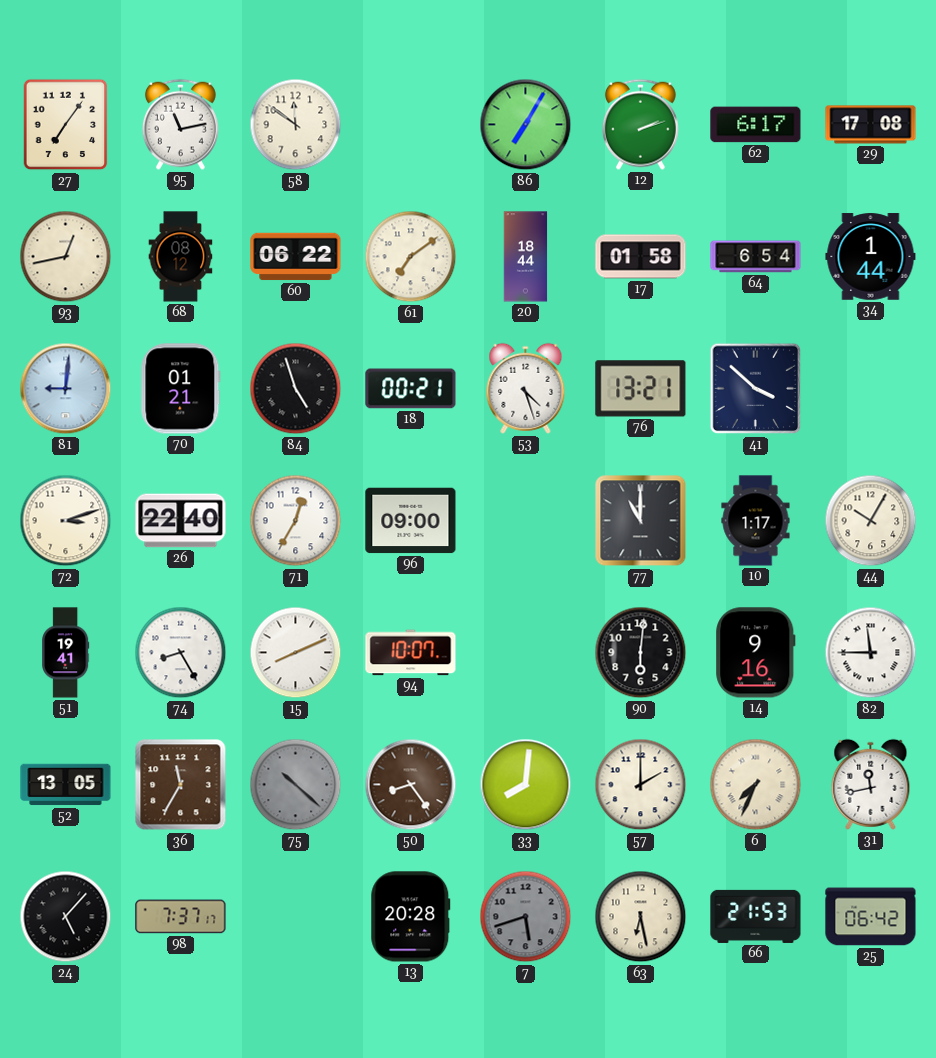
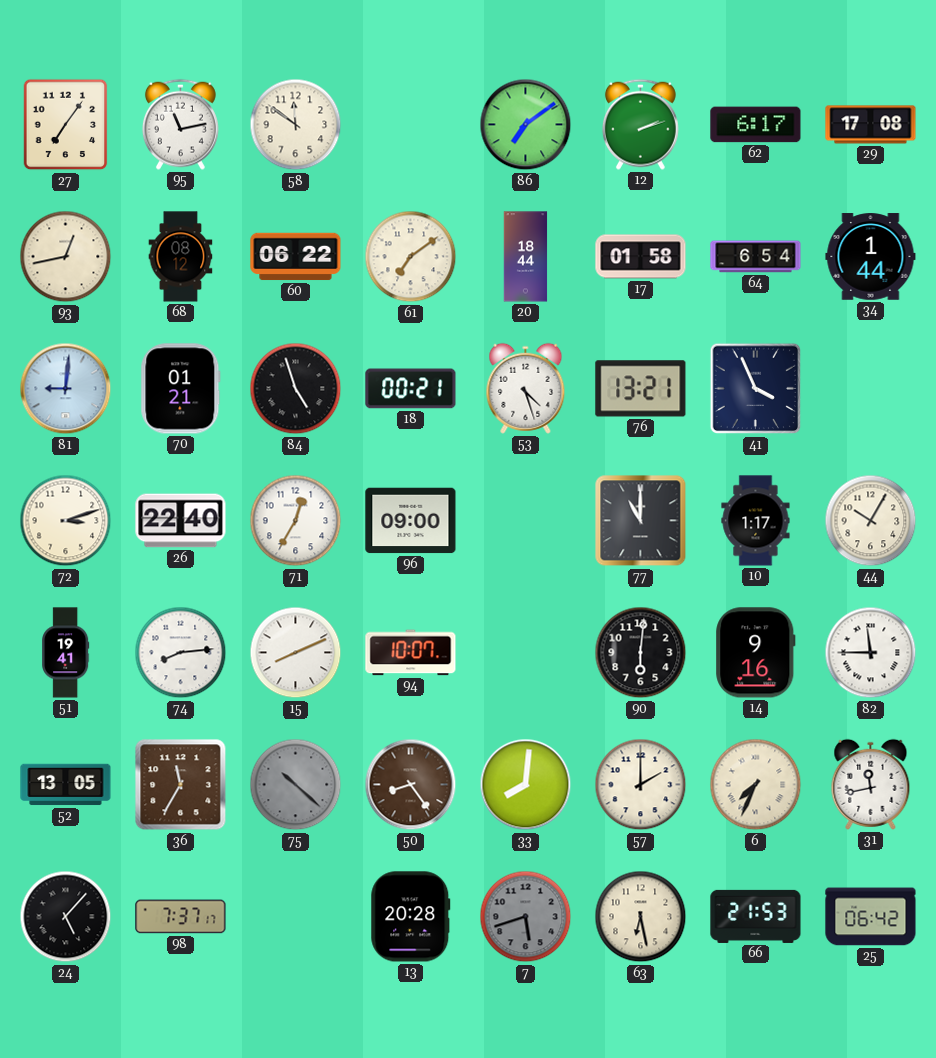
86: 7:05 -> 7:09
41: 3:52 -> 3:56
74: 8:25 -> 8:14
